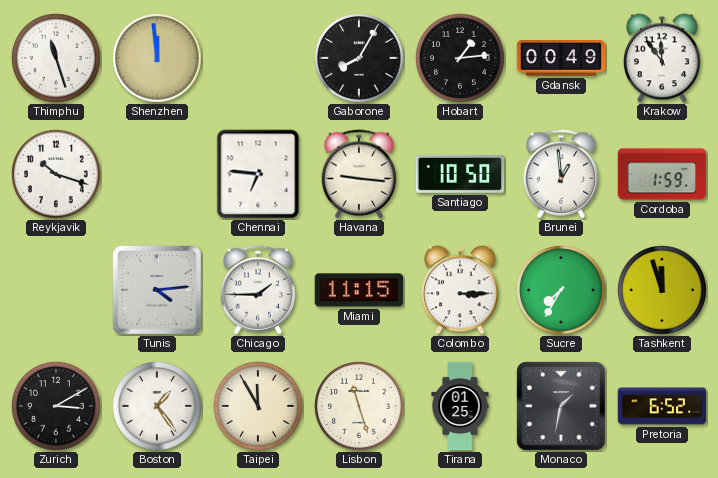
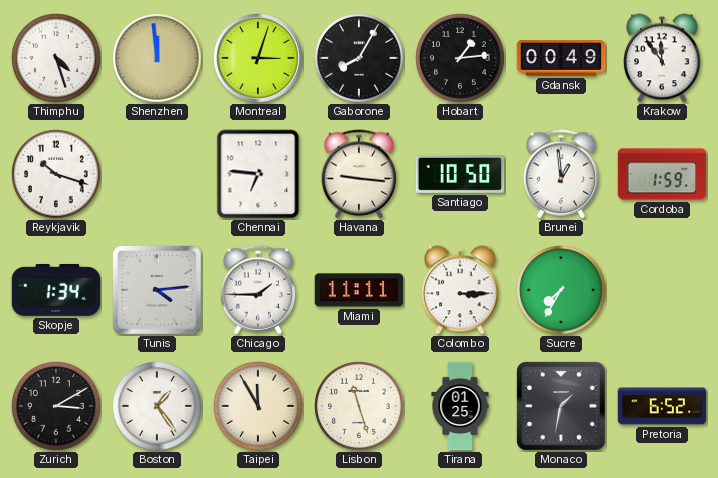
Thimphu: 11:27 -> 4:27
Montreal: none -> 3:03
Skopje: none -> 1:34
Miami: 11:15 -> 11:11
Tashkent: 11:57 -> none
